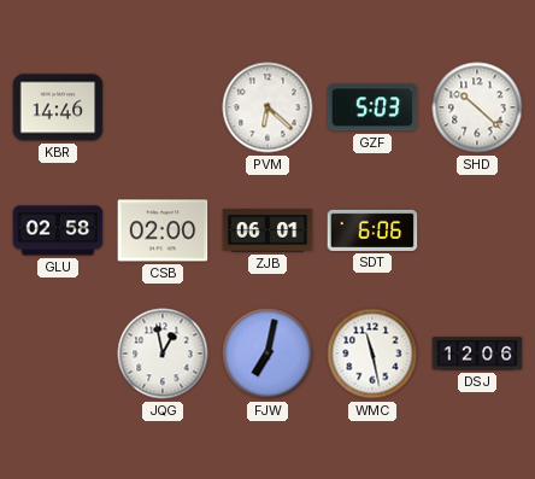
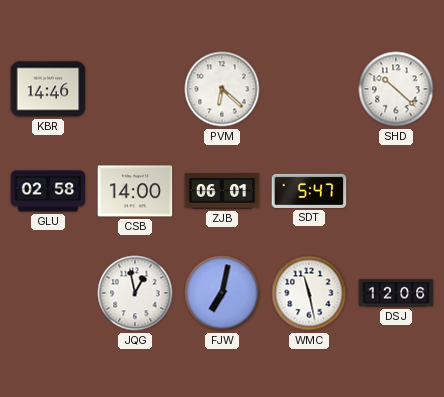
GZF: 5:03 -> none
CSB: 02:00 -> 14:00
SDT: 6:06 -> 5:47
